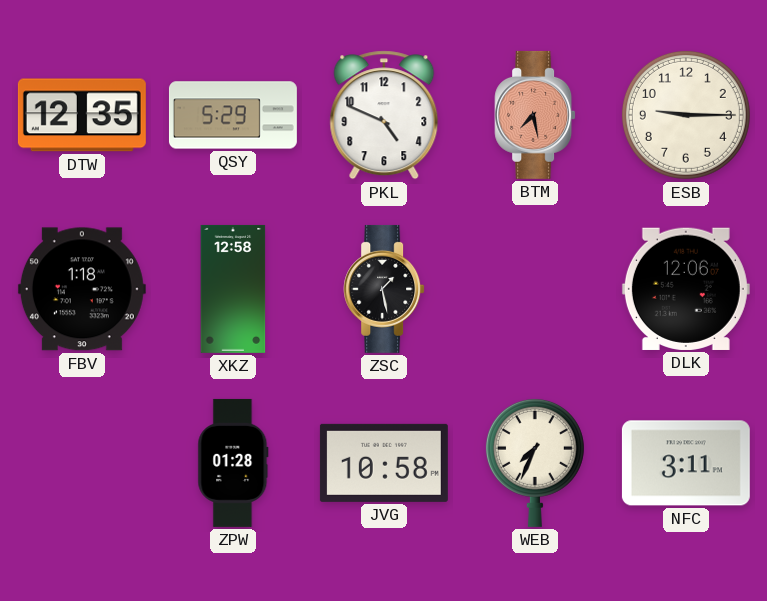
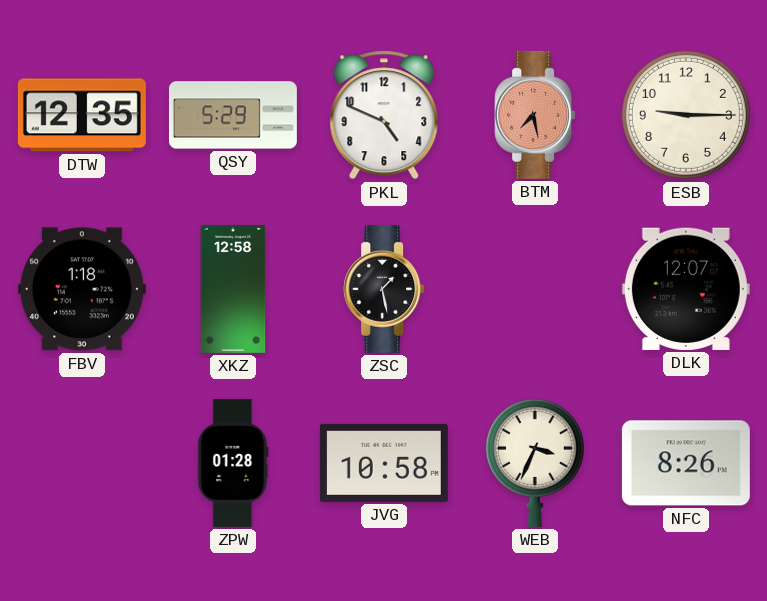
DLK: 12:06 -> 12:07
WEB: 7:34 -> 3:34
NFC: 3:11 -> 8:26
